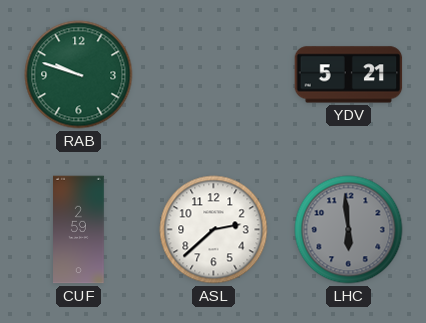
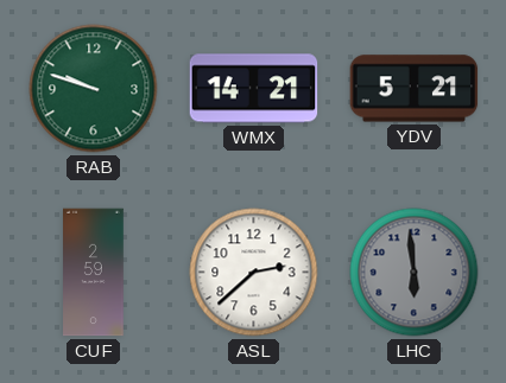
WMX: none -> 14:21
